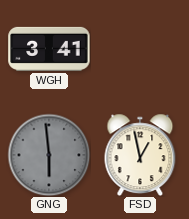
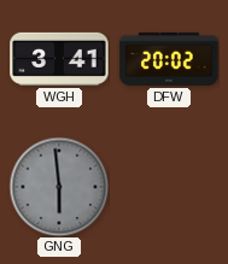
DFW: none -> 20:02
FSD: 12:58 -> none
